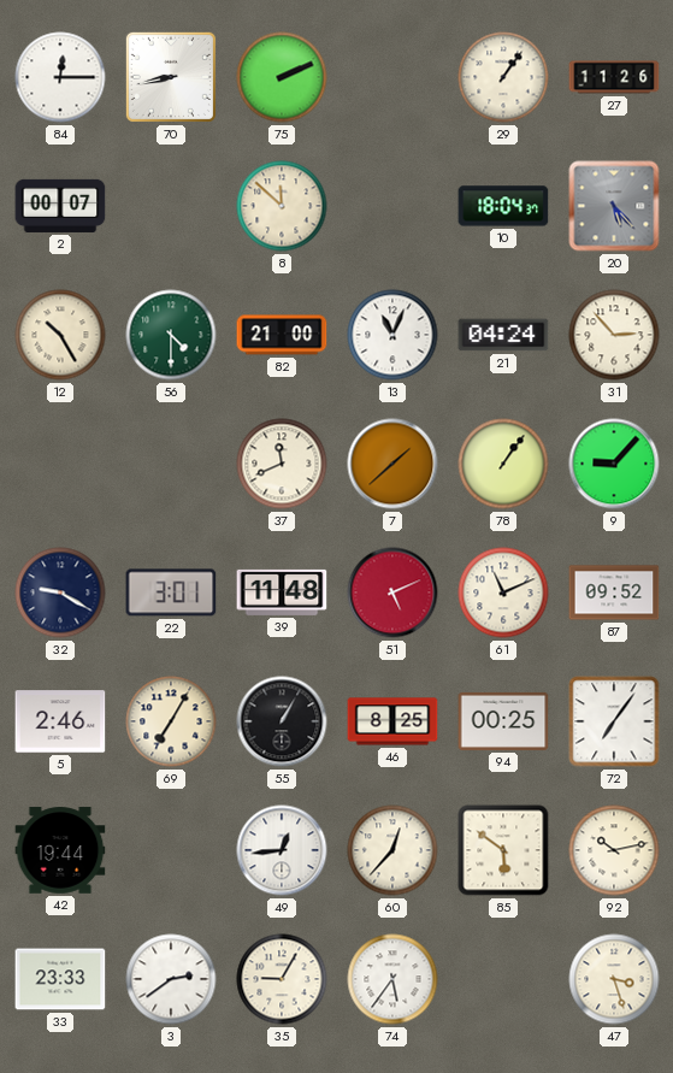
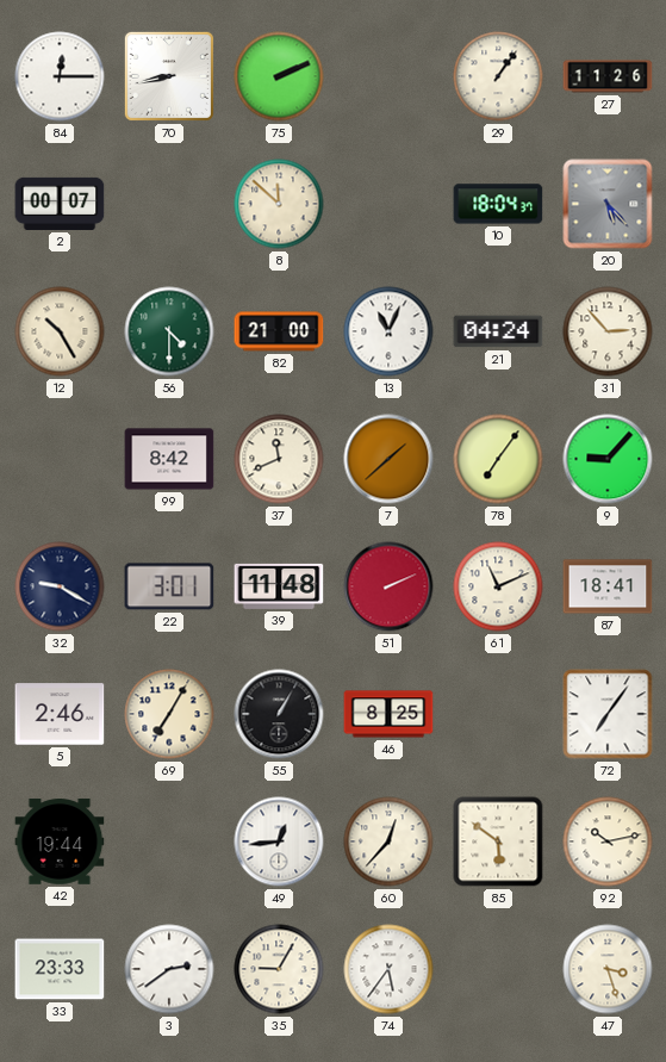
99: none -> 8:42
78: 1:06 -> 7:06
51: 5:11 -> 2:11
87: 09:52 -> 18:41
94: 00:25 -> none
